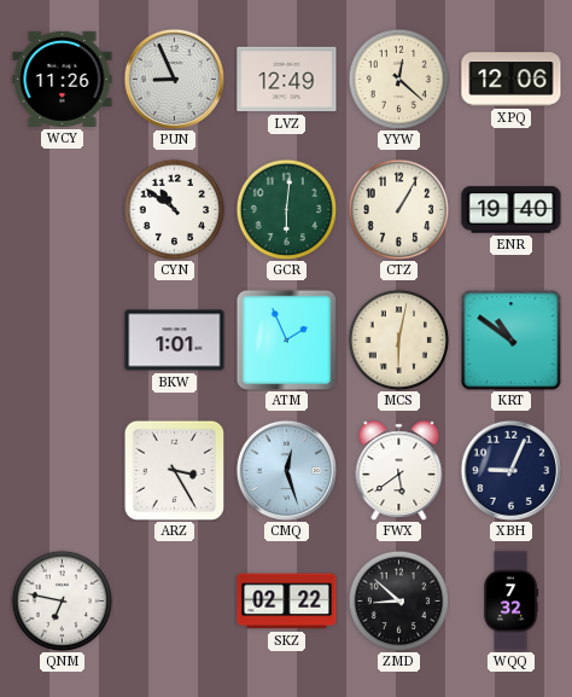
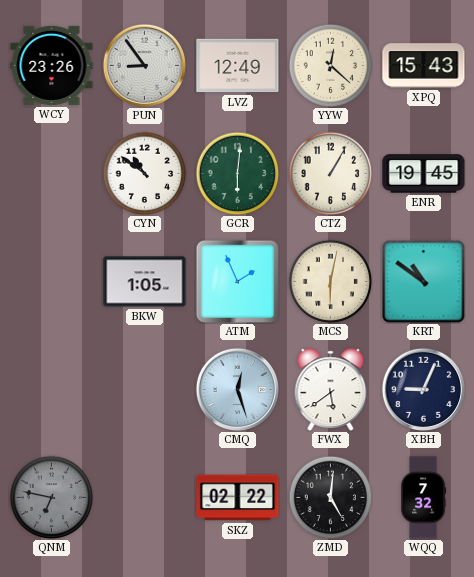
WCY: 11:26 -> 23:26
PUN: 8:56 -> 8:54
XPQ: 12:06 -> 15:43
ENR: 19:40 -> 19:45
BKW: 1:01 -> 1:05
ARZ: 3:25 -> none
QNM dial: white -> grey
ZMD: 8:52 -> 5:01
